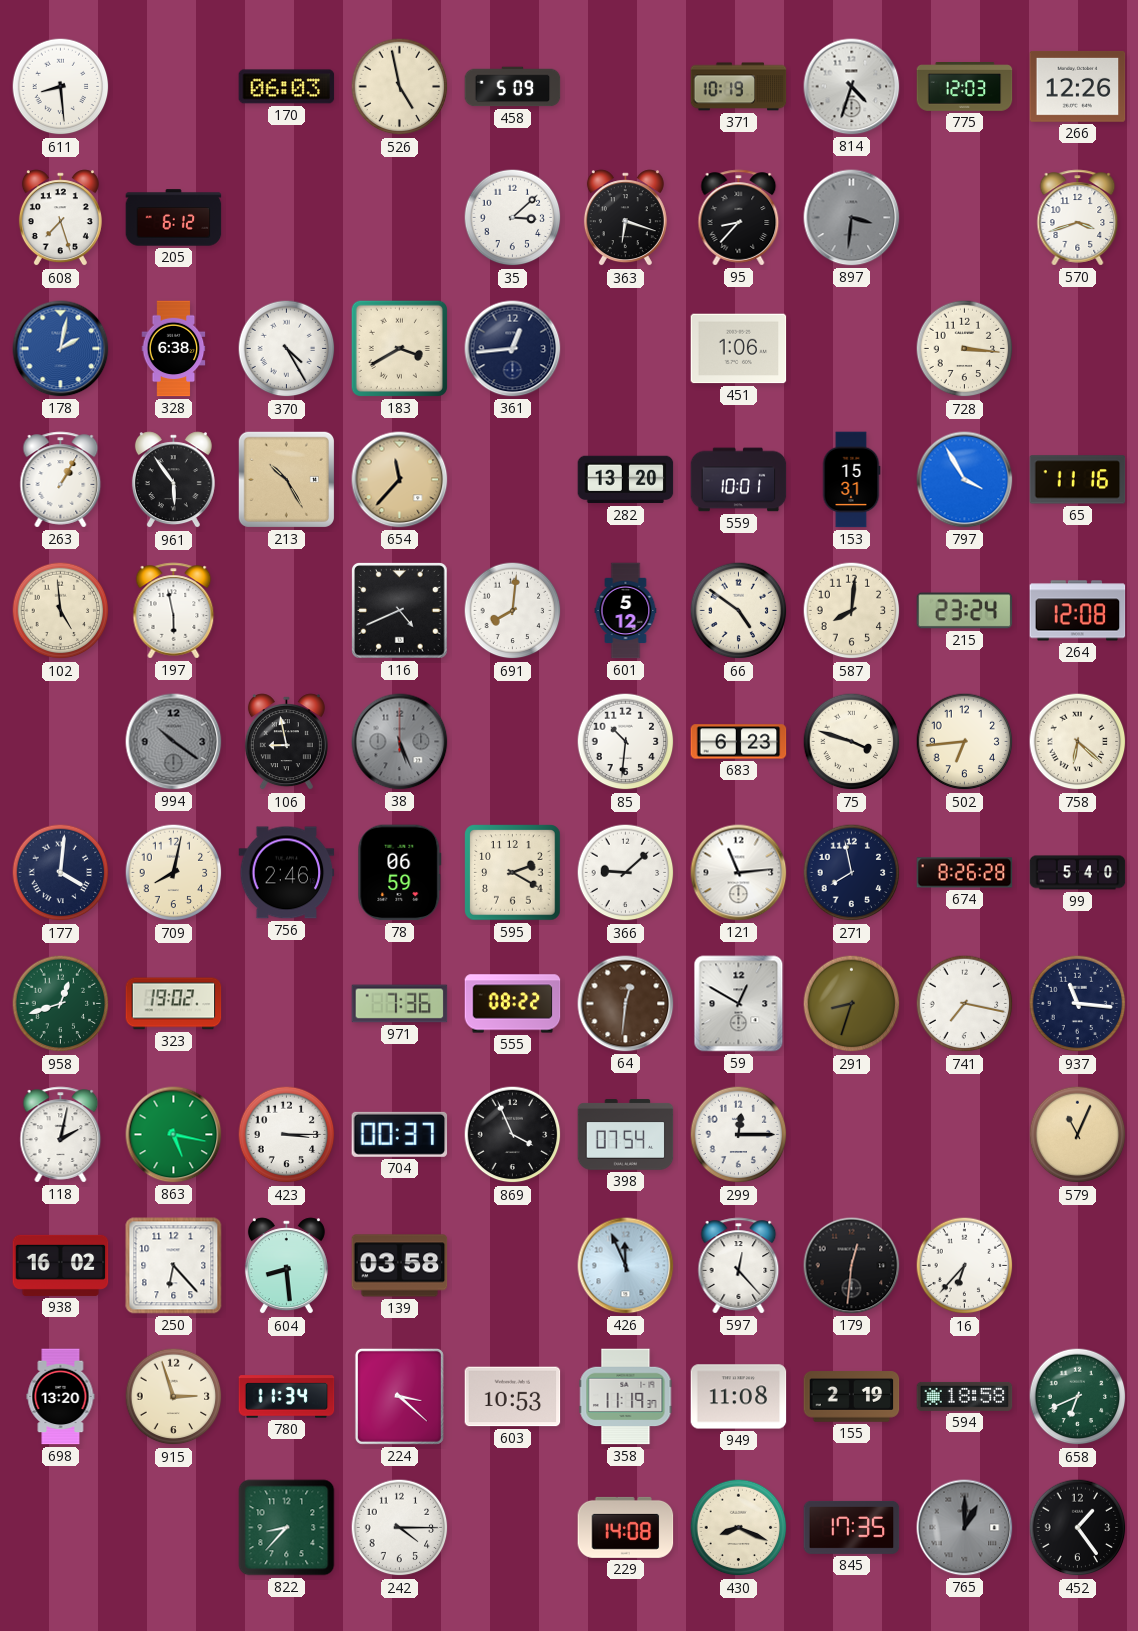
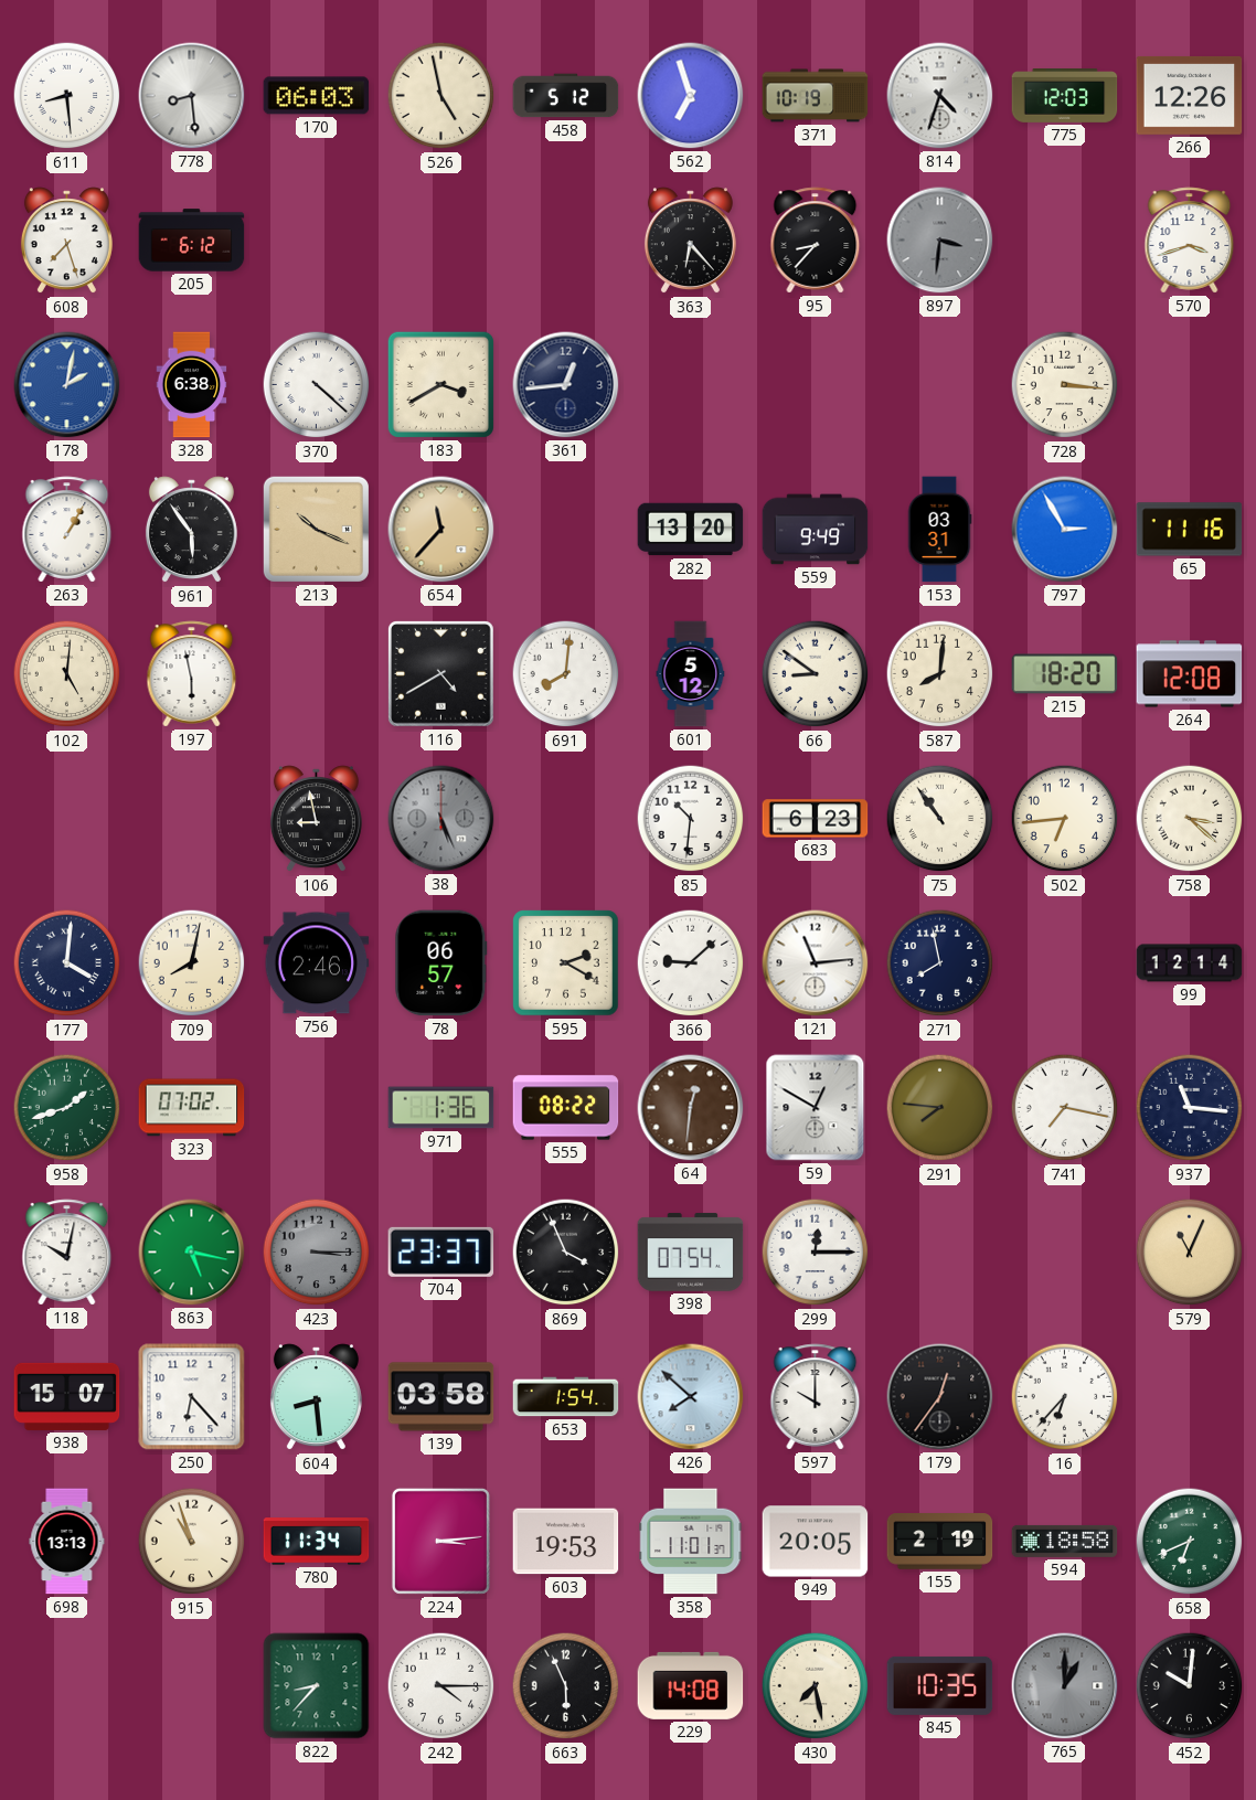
778: none -> 8:29
458: 5:09 -> 5:12
562: none -> 6:57
35: 3:08 -> none
363: 6:18 -> 6:23
370: 4:25 -> 4:22
451: 1:06 -> none
213: 10:25 -> 10:19
559: 10:01 -> 9:49
153: 15:31 -> 03:31
797: 3:55 -> 2:55
102: 4:59 -> 5:01
116: 4:41 -> 4:40
66: 4:51 -> 8:51
215: 23:24 -> 18:20
994: 10:21 -> none
75: 3:48 -> 10:54
758: 6:22 -> 3:22
78: 06:59 -> 06:57
674: 8:26 -> none
99: 5:40 -> 12:14
958: 12:42 -> 1:42
323: 19:02 -> 07:02
971: 7:36 -> 1:36
291: 8:33 -> 7:46
118: 2:02 -> 10:02
423 dial: white -> grey
704: 00:37 -> 23:37
938: 16:02 -> 15:07
653: none -> 1:54
426: 11:56 -> 7:52
597: 12:23 -> 10:00
179: 12:31 -> 12:36
698: 13:20 -> 13:13
915: 2:57 -> 10:57
224: 3:22 -> 3:14
603: 10:53 -> 19:53
358: 11:19 -> 11:01
949: 11:08 -> 20:05
663: none -> 5:56
430: 8:19 -> 7:28
845: 17:35 -> 10:35
452: 1:24 -> 10:01
